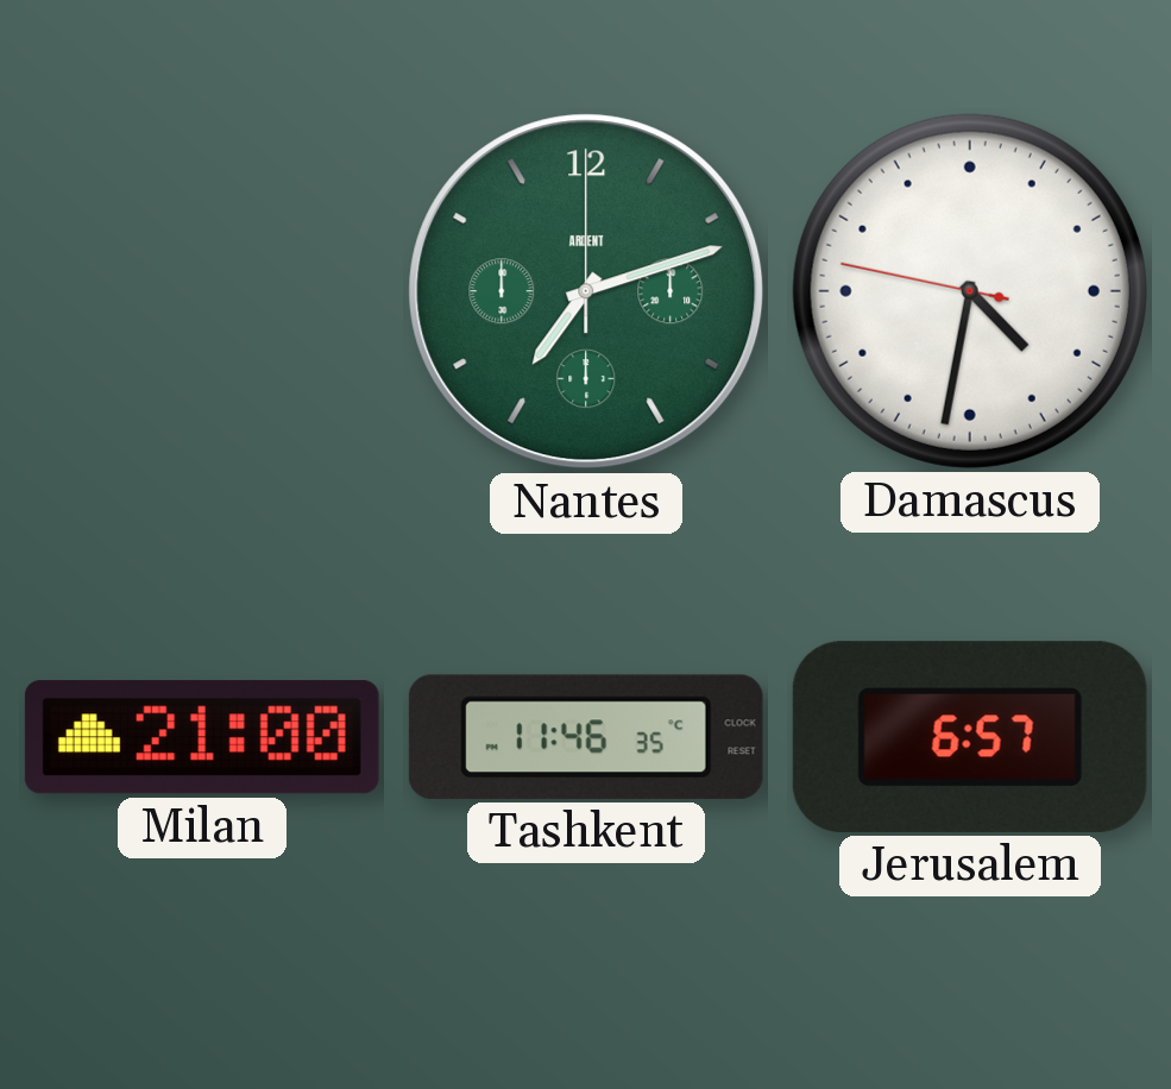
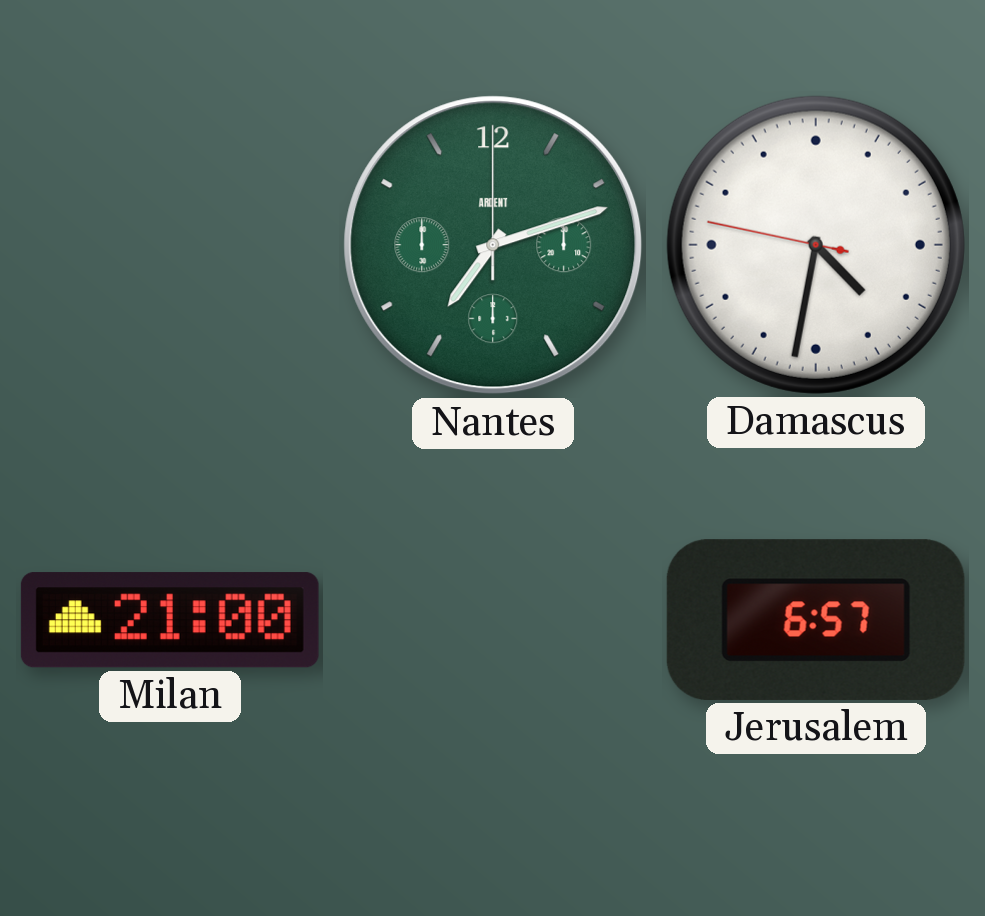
Tashkent: 11:46 -> none
